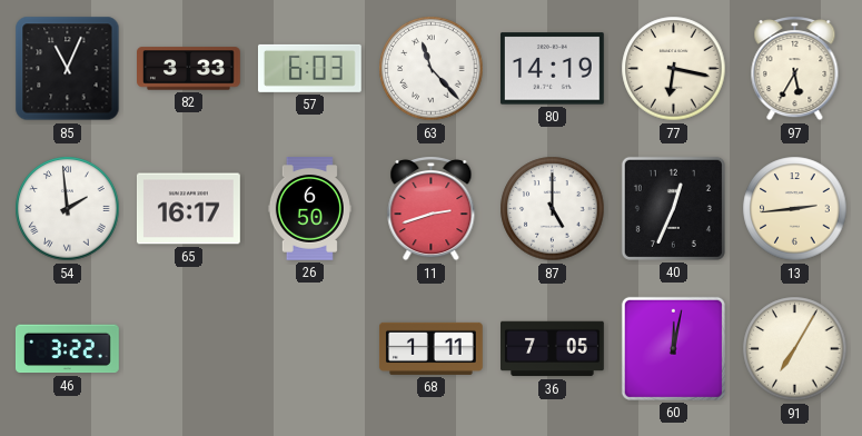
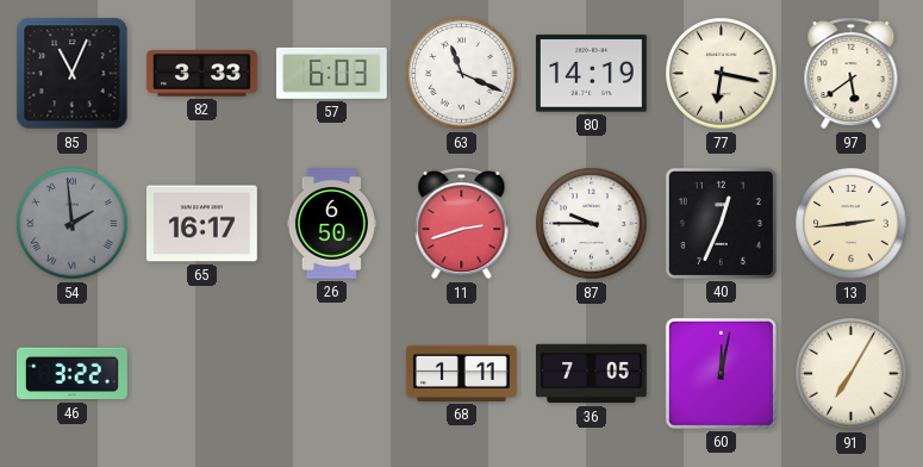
63: 11:23 -> 11:19
97: 5:35 -> 5:39
54 dial: white -> grey
87: 5:00 -> 9:45
